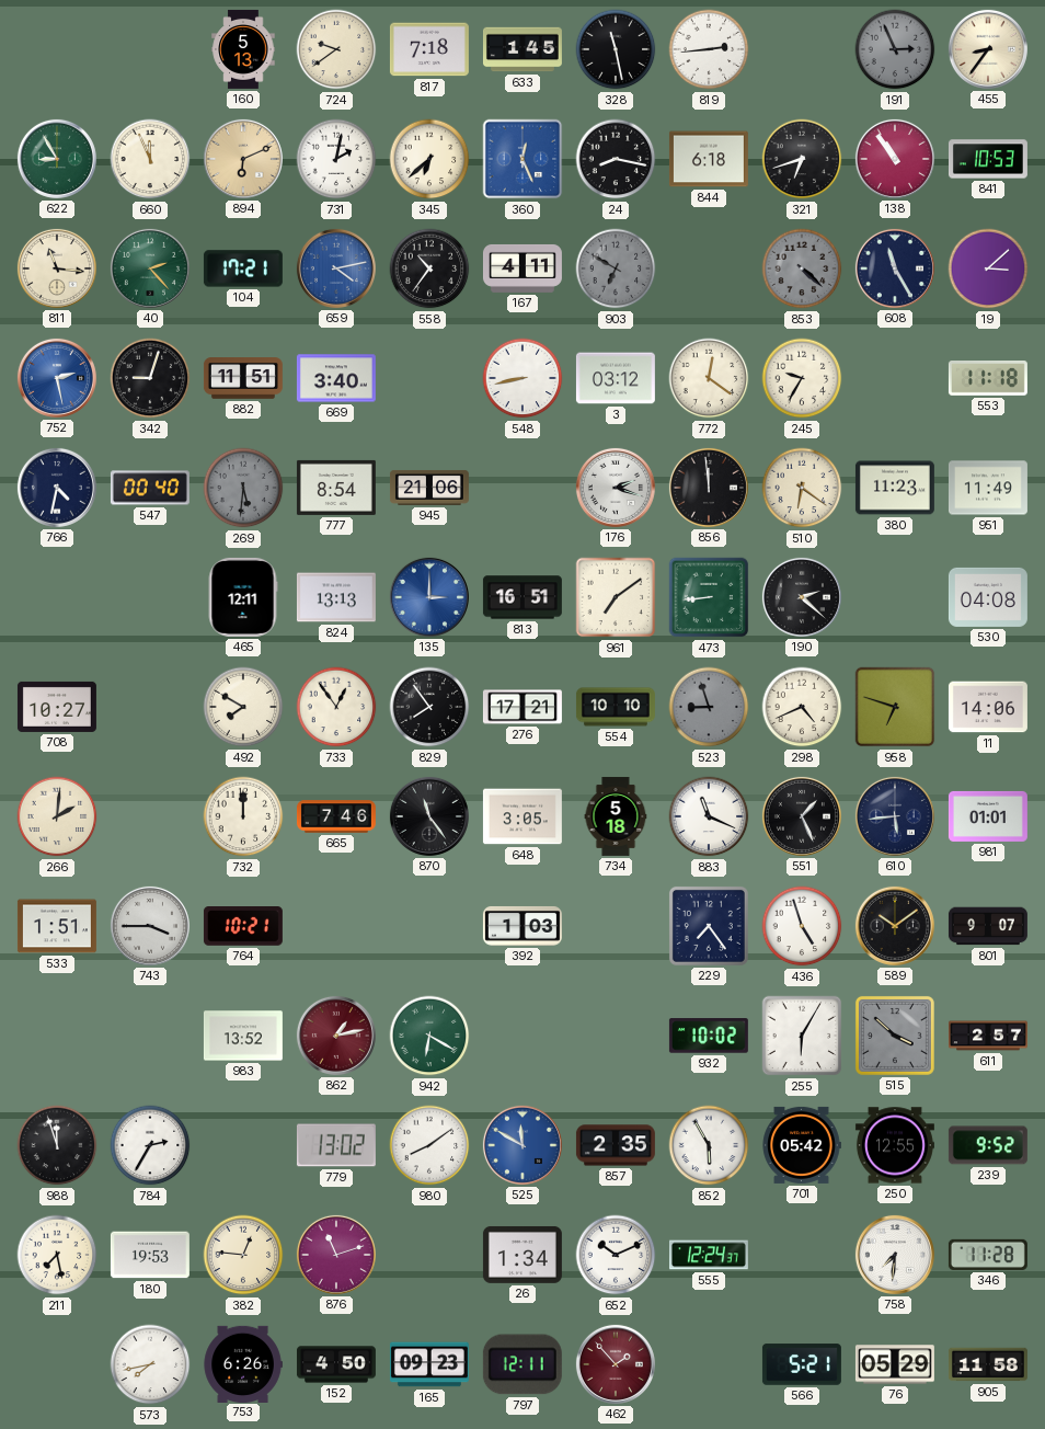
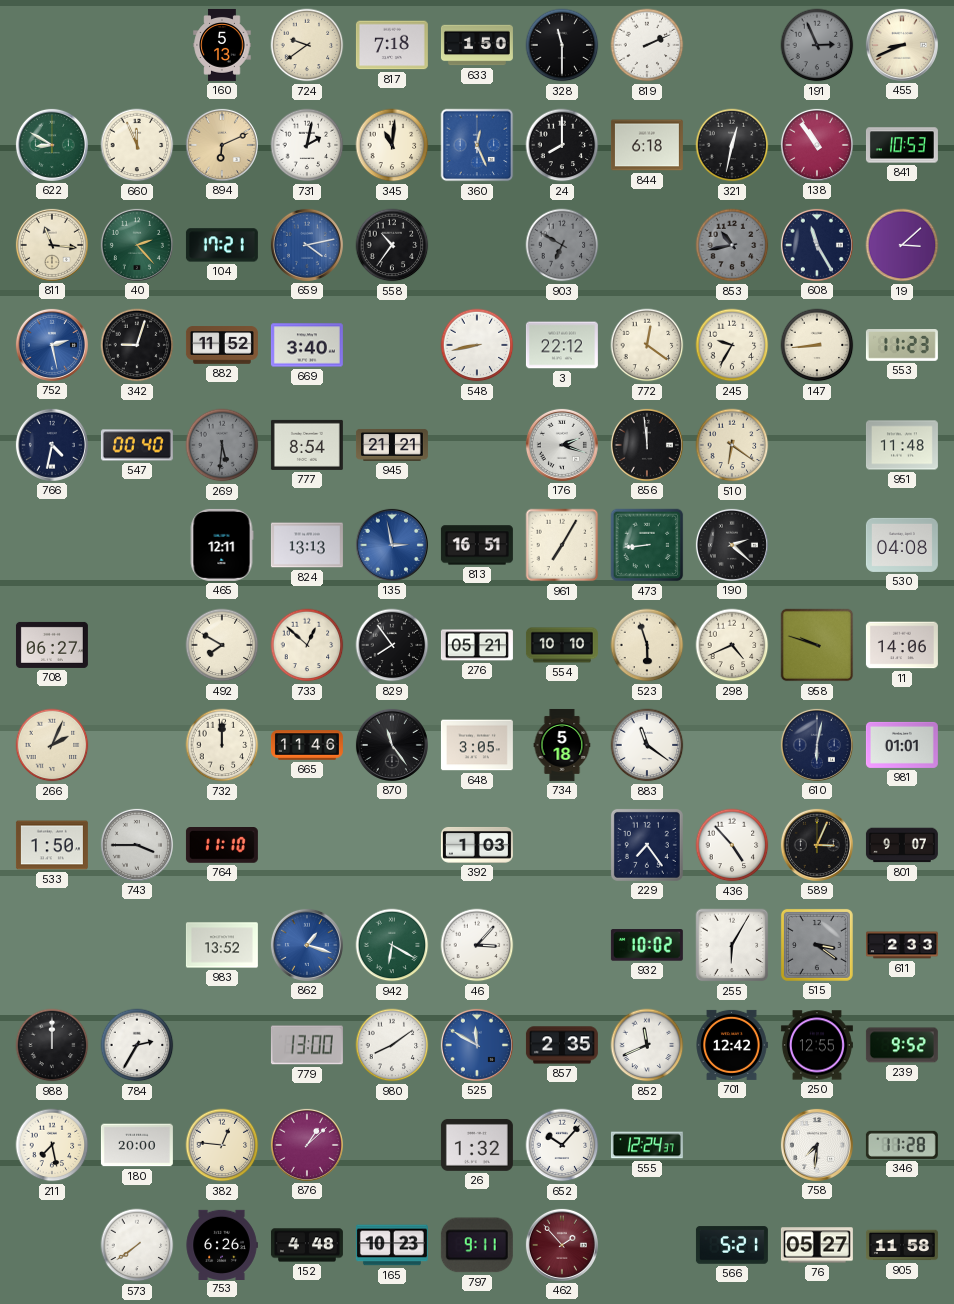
633: 1:45 -> 1:50
328: 11:28 -> 11:30
819: 2:44 -> 2:11
455: 8:36 -> 8:41
622: 8:55 -> 8:50
345: 6:38 -> 11:01
24: 8:17 -> 8:00
321: 6:42 -> 12:32
167: 4:11 -> none
853: 4:22 -> 10:43
882: 11:51 -> 11:52
3: 03:12 -> 22:12
147: none -> 8:44
553: 11:18 -> 11:23
945: 21:06 -> 21:21
380: 11:23 -> none
951: 11:49 -> 11:48
135: 3:00 -> 2:58
961: 7:09 -> 7:05
708: 10:27 -> 06:27
733: 12:54 -> 12:52
276: 17:21 -> 05:21
523: 8:57 -> 5:57
523 dial: grey -> cream
958: 6:48 -> 9:48
266: 2:01 -> 2:04
665: 7:46 -> 11:46
883: 11:19 -> 11:21
551: 1:26 -> none
610: 5:44 -> 6:02
533: 1:51 -> 1:50
764: 10:21 -> 11:10
436: 4:57 -> 4:53
589: 10:09 -> 3:04
862: 1:13 -> 1:18
862 dial: burgundy -> blue
46: none -> 3:07
515: 3:52 -> 3:21
611: 2:57 -> 2:33
988: 11:57 -> 12:00
779: 13:02 -> 13:00
852: 5:55 -> 11:41
701: 05:42 -> 12:42
180: 19:53 -> 20:00
876: 11:12 -> 1:08
26: 1:34 -> 1:32
652: 10:11 -> 10:07
573: 7:43 -> 7:39
152: 4:50 -> 4:48
165: 09:23 -> 10:23
797: 12:11 -> 9:11
76: 05:29 -> 05:27
